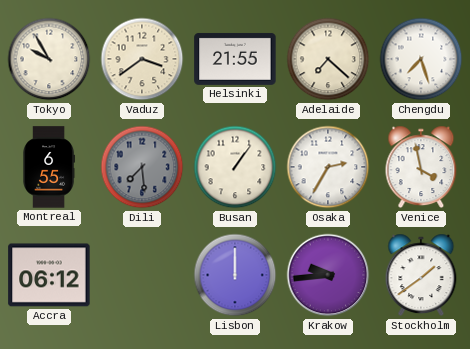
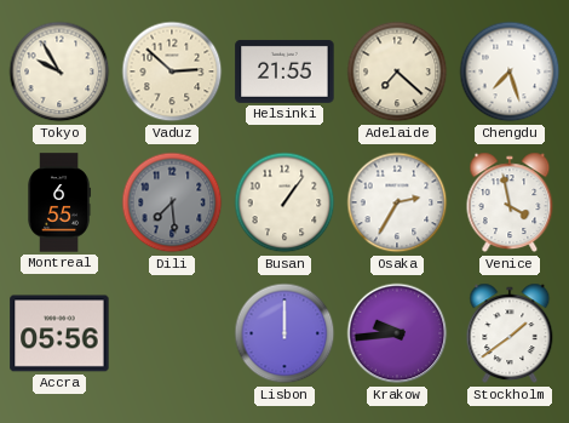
Vaduz: 3:39 -> 2:52
Accra: 06:12 -> 05:56
